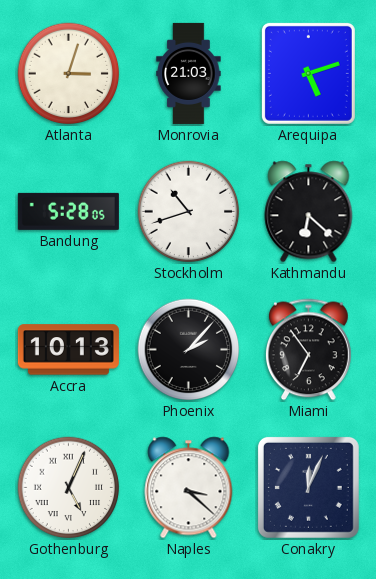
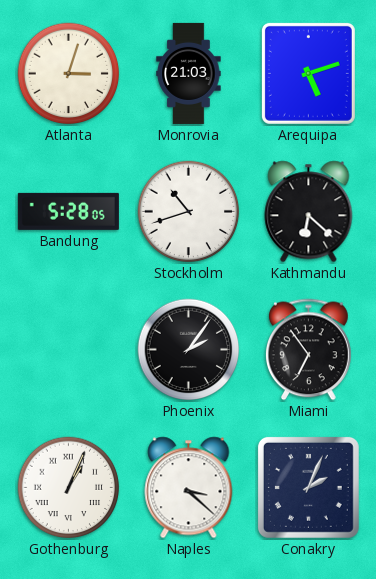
Accra: 10:13 -> none
Phoenix: 2:07 -> 2:06
Gothenburg: 5:04 -> 1:04
Conakry: 12:04 -> 2:04
